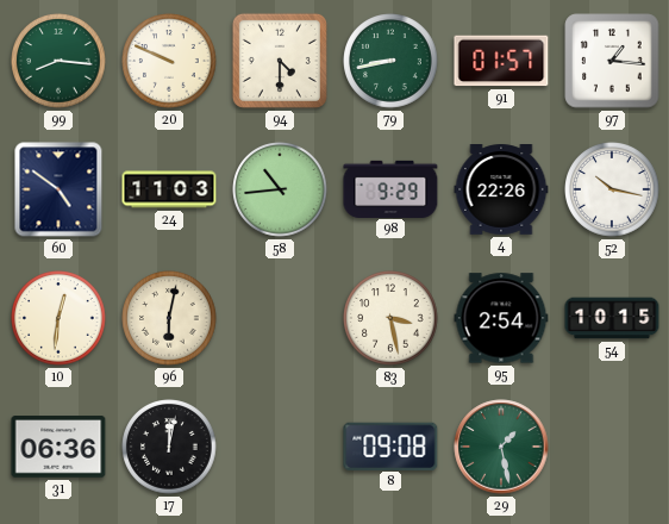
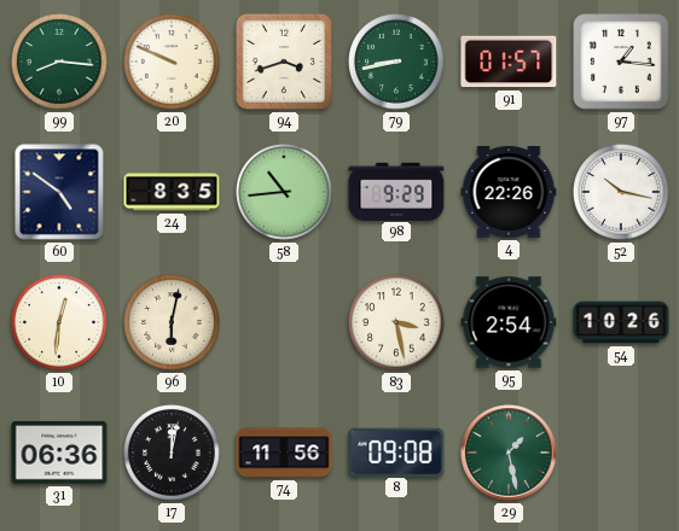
94: 4:30 -> 3:42
24: 11:03 -> 8:35
54: 10:15 -> 10:26
74: none -> 11:56
